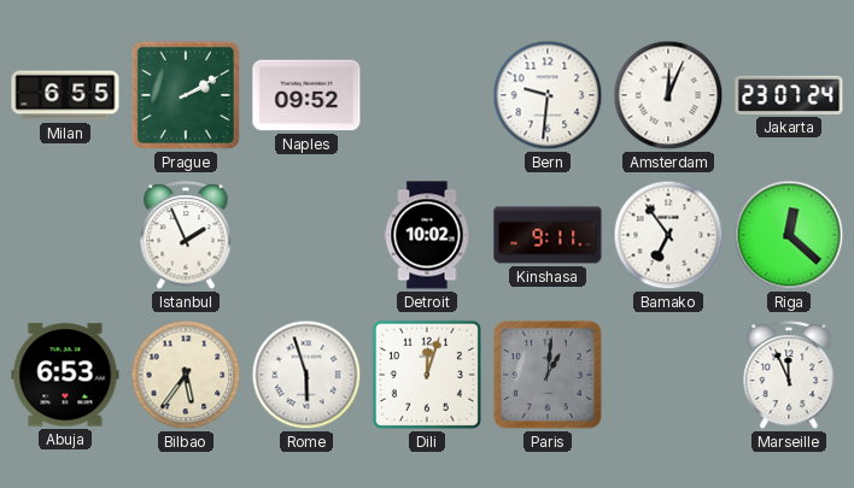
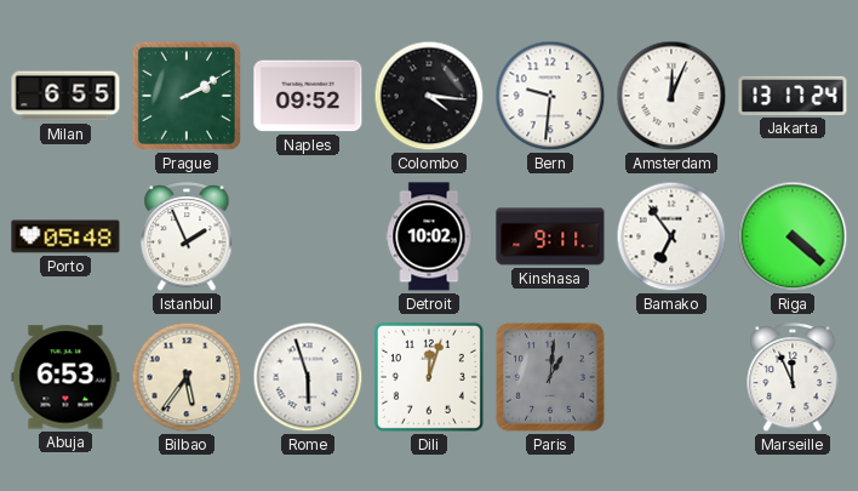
Colombo: none -> 4:16
Jakarta: 23:07 -> 13:17
Porto: none -> 05:48
Riga: 12:22 -> 4:22
